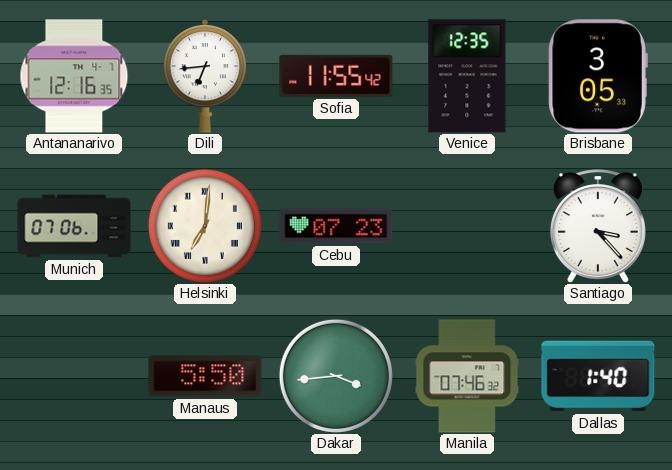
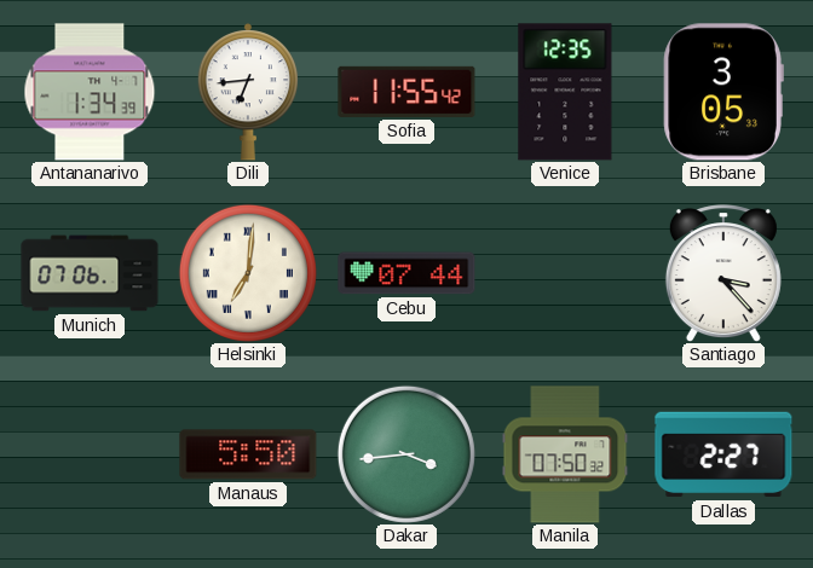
Antananarivo: 12:16 -> 1:34
Cebu: 07:23 -> 07:44
Manila: 07:46 -> 07:50
Dallas: 1:40 -> 2:27
